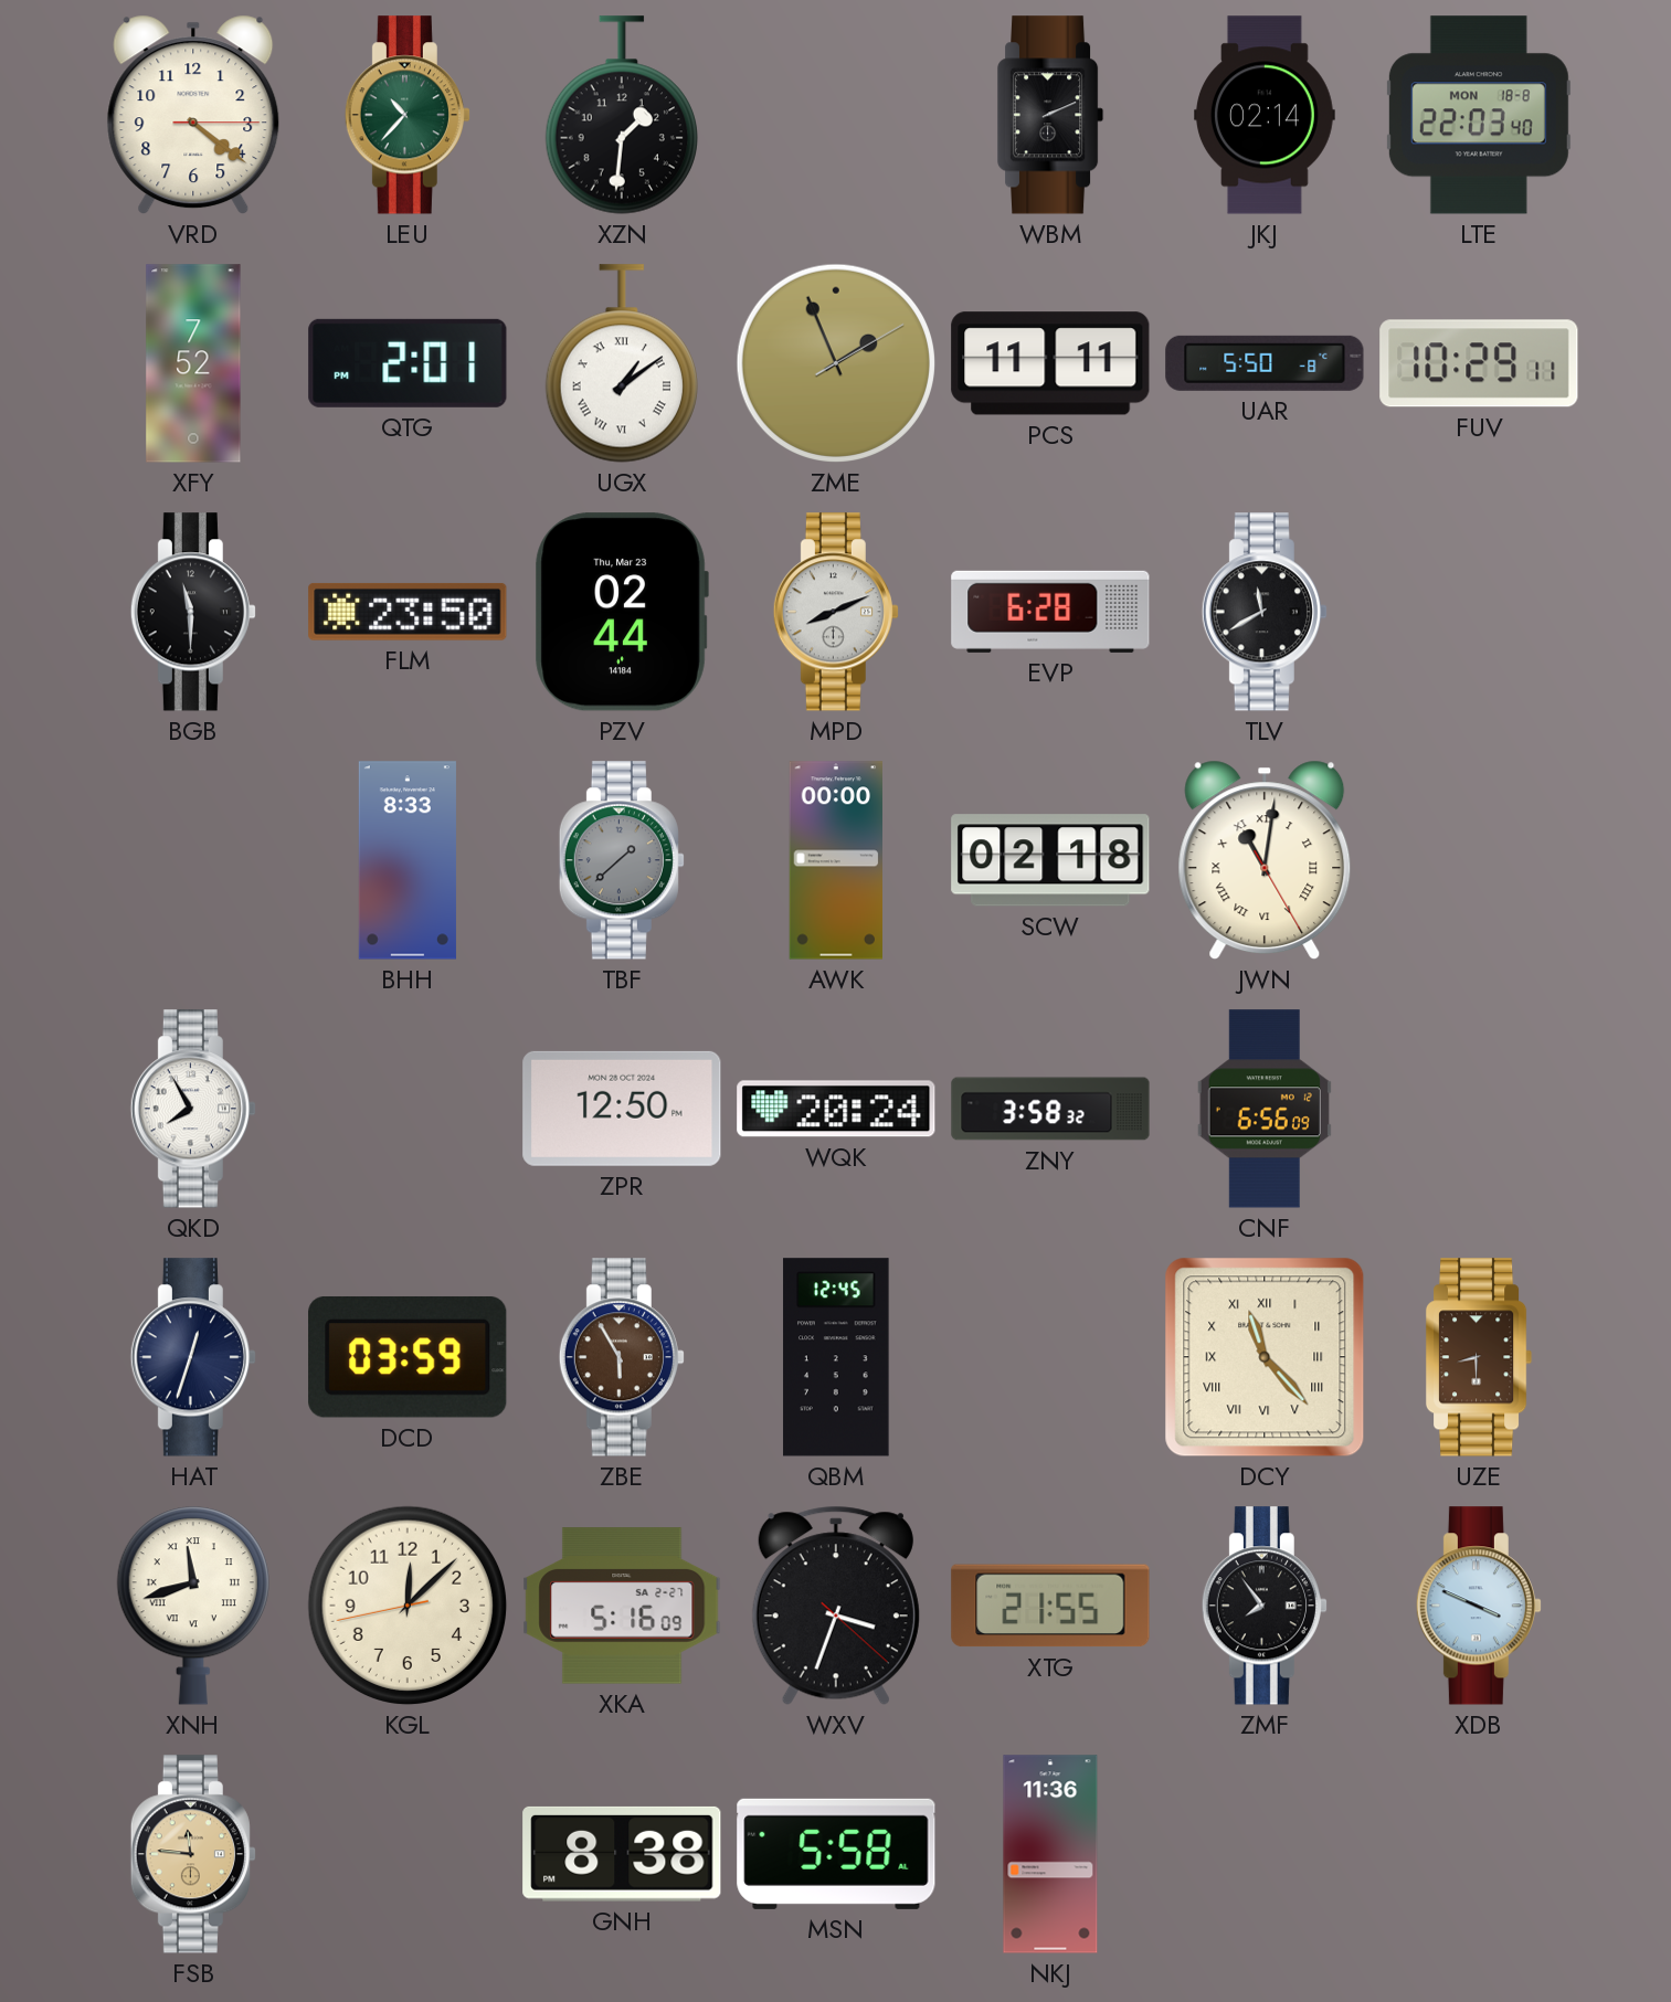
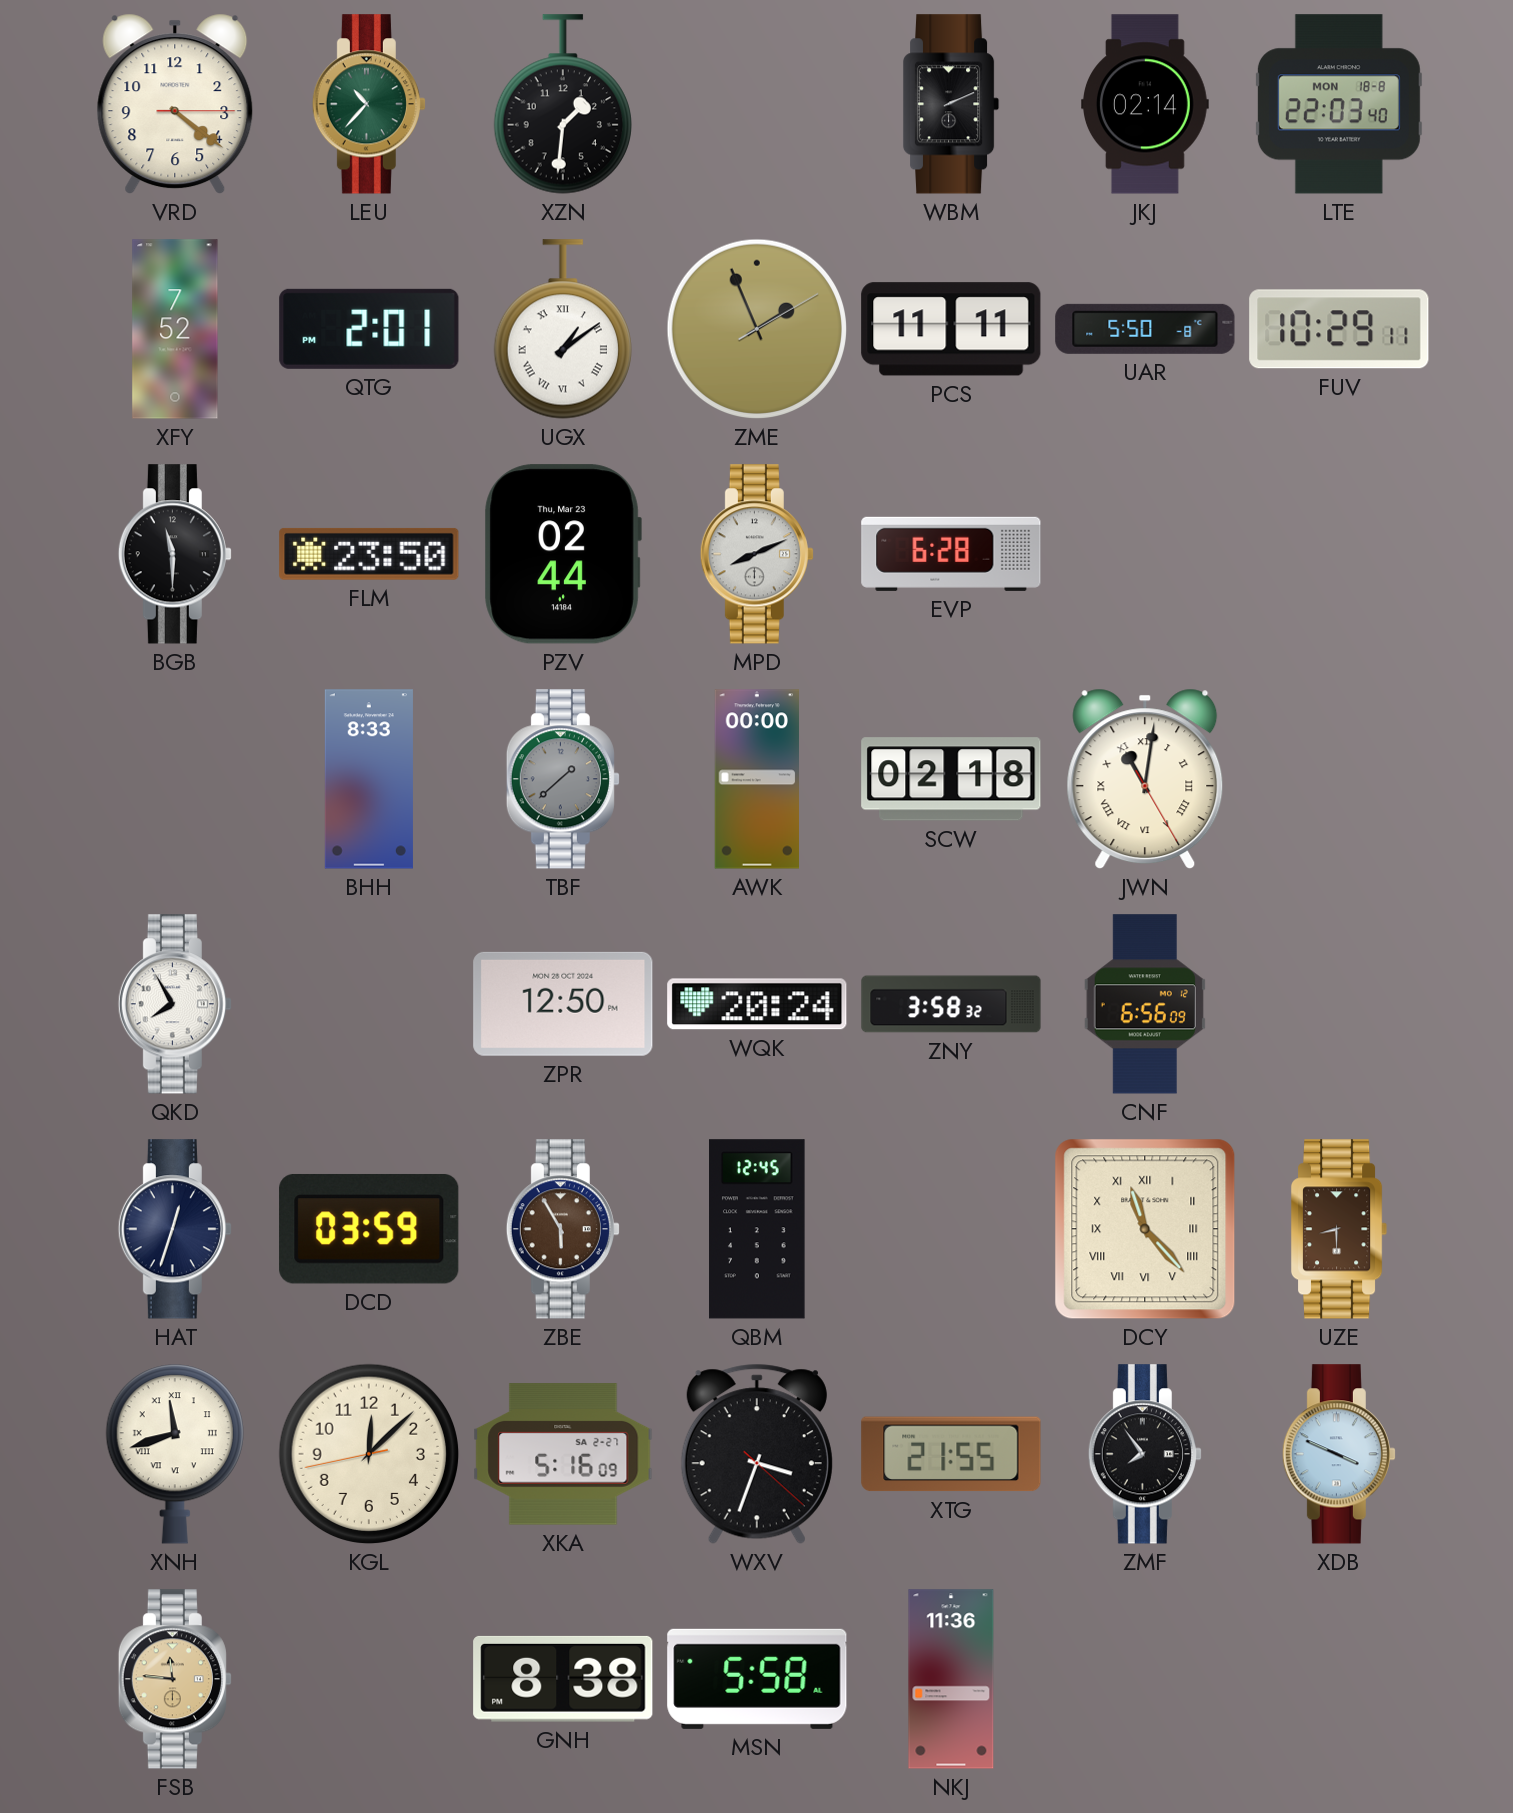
TLV: 11:40 -> none
